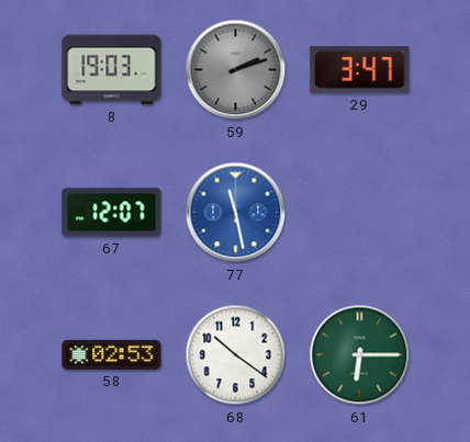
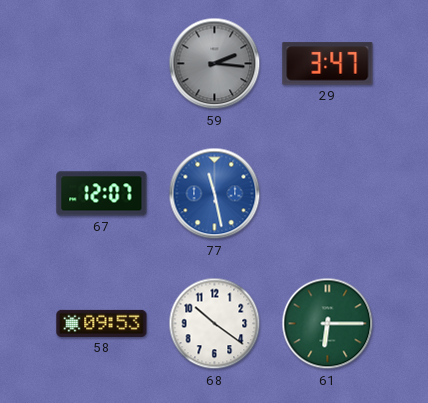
8: 19:03 -> none
59: 2:12 -> 2:16
58: 02:53 -> 09:53
